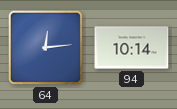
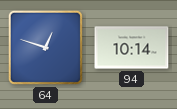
64: 12:14 -> 12:48
